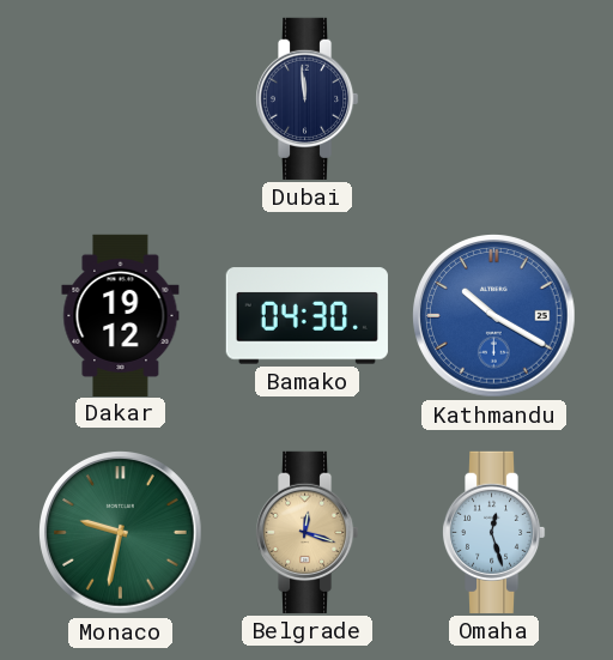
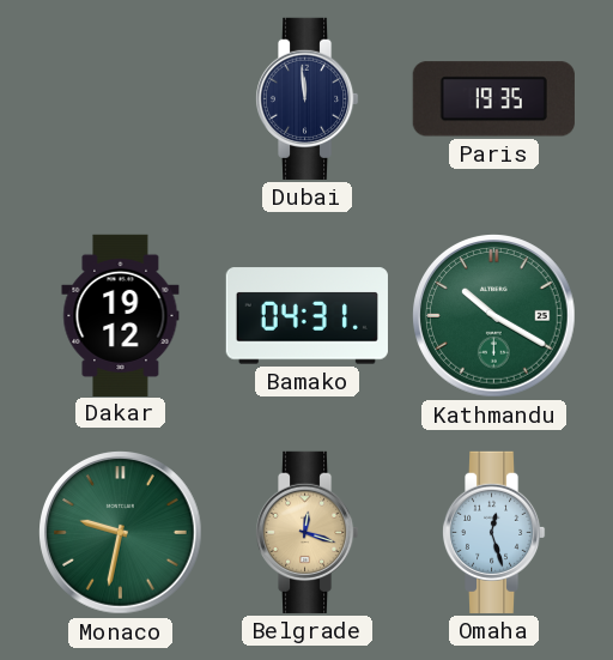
Paris: none -> 19:35
Bamako: 04:30 -> 04:31
Kathmandu dial: blue -> green
